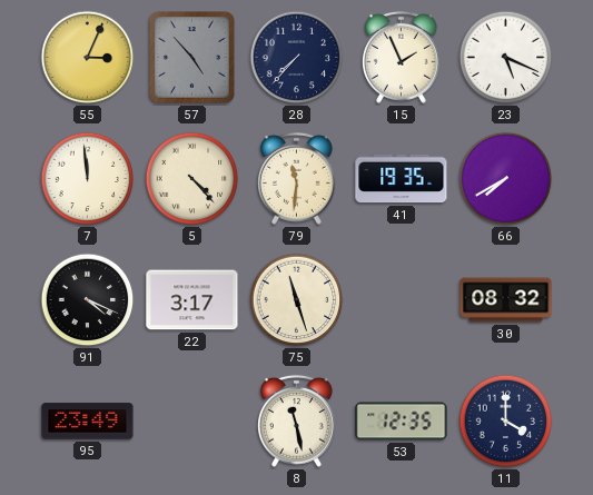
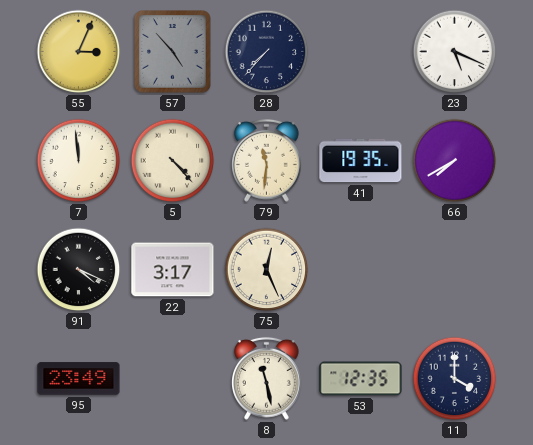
15: 1:56 -> none
75: 11:27 -> 12:26
30: 08:32 -> none
